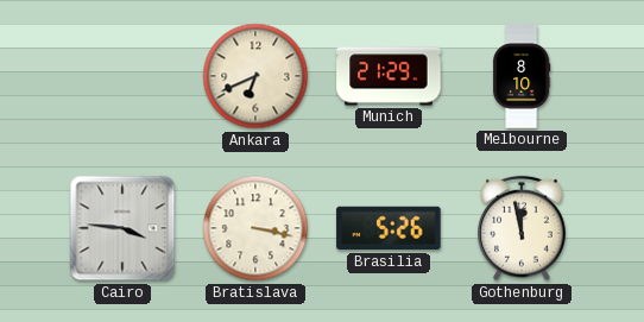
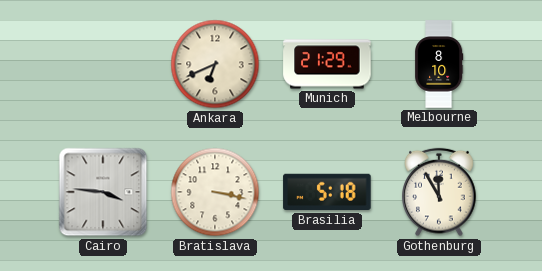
Brasilia: 5:26 -> 5:18
Gothenburg: 11:58 -> 11:55
